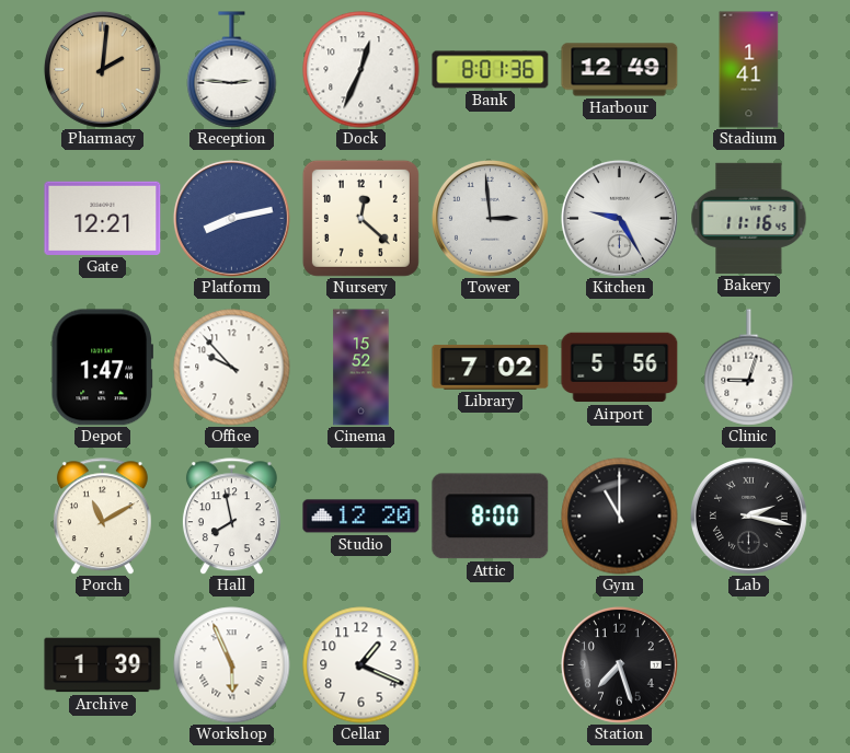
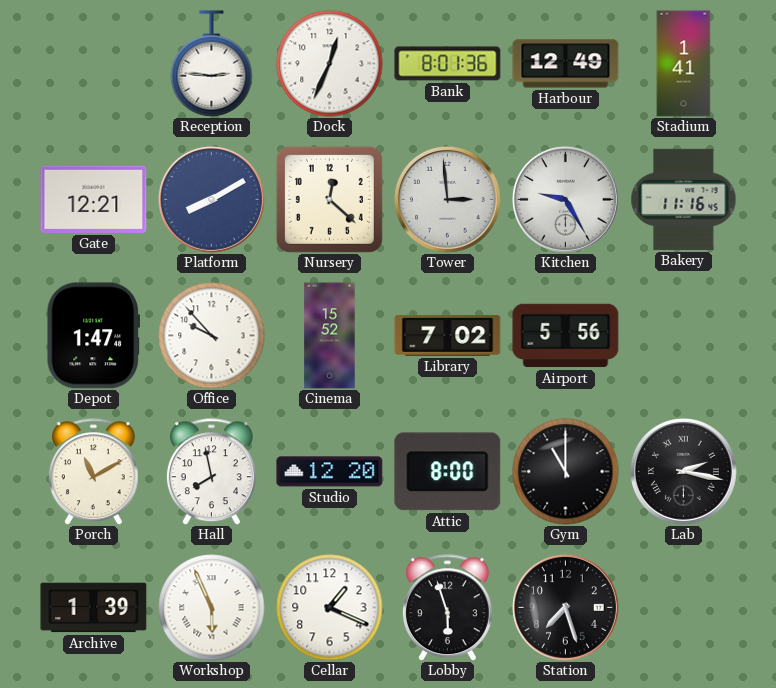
Pharmacy: 2:01 -> none
Platform: 8:13 -> 8:10
Clinic: 9:03 -> none
Lobby: none -> 5:57
